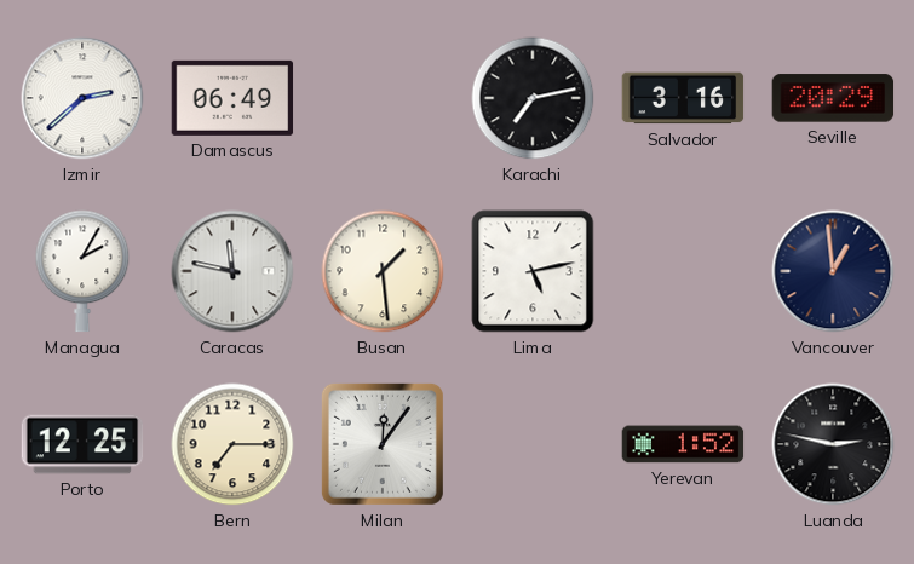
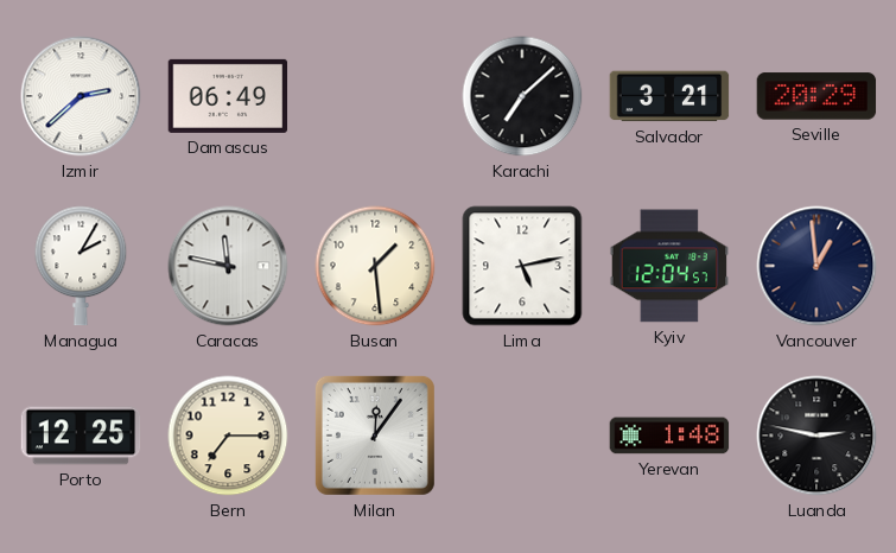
Karachi: 7:13 -> 7:08
Salvador: 3:16 -> 3:21
Kyiv: none -> 12:04
Yerevan: 1:52 -> 1:48
